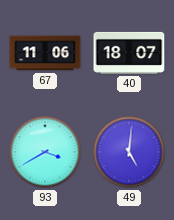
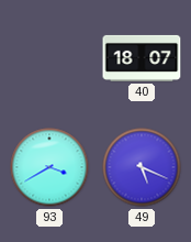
67: 11:06 -> none
49: 5:01 -> 5:19
